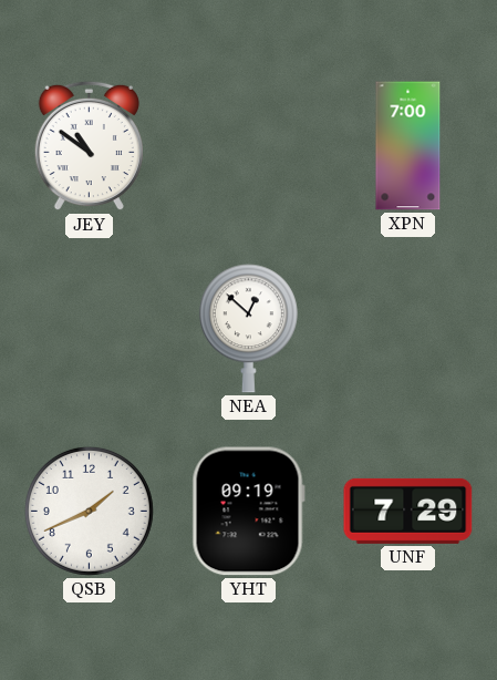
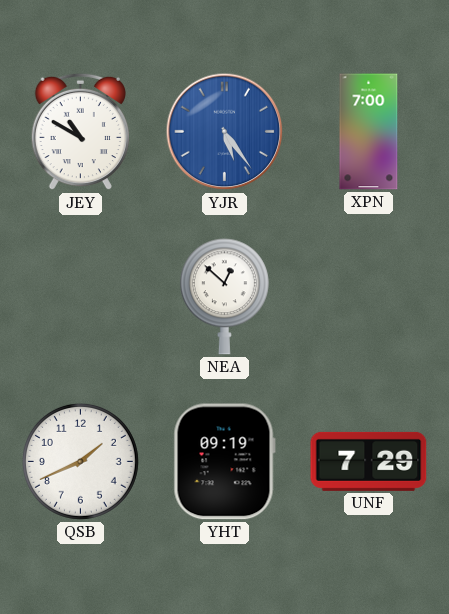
JEY: 10:51 -> 10:50
YJR: none -> 5:24
